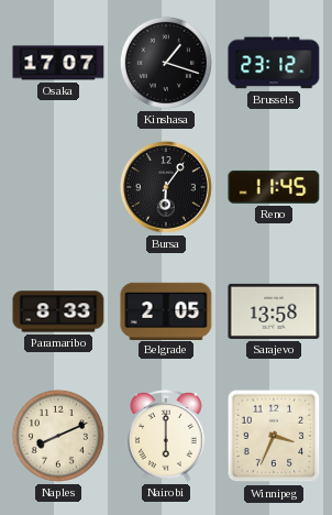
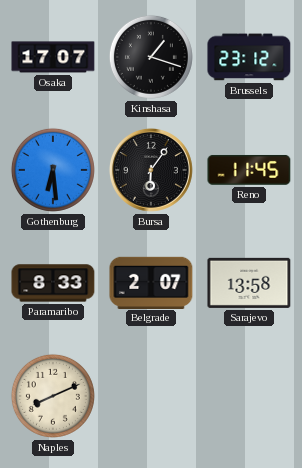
Gothenburg: none -> 6:29
Belgrade: 2:05 -> 2:07
Nairobi: 6:00 -> none
Winnipeg: 3:34 -> none
